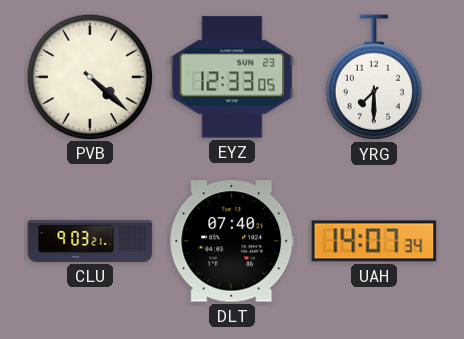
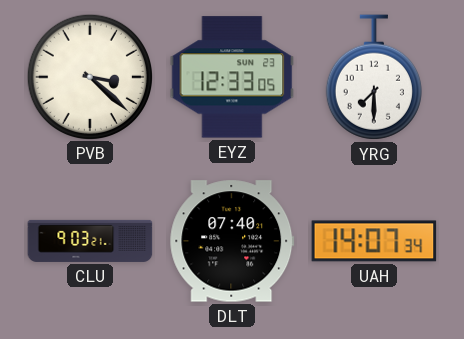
PVB: 4:22 -> 3:22
